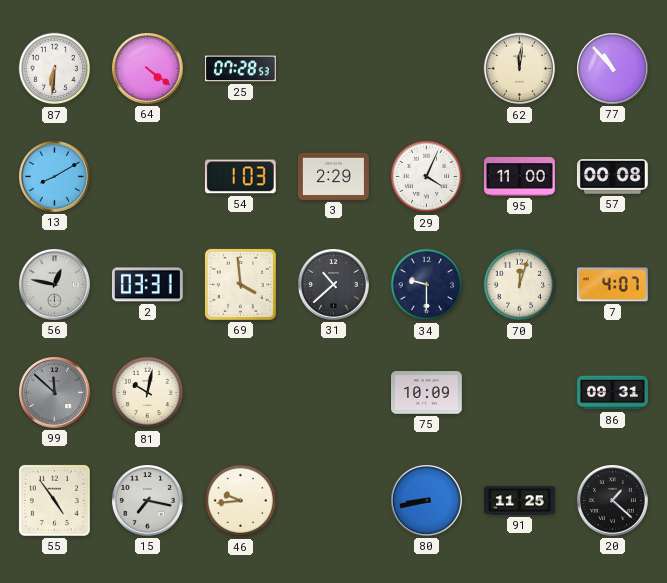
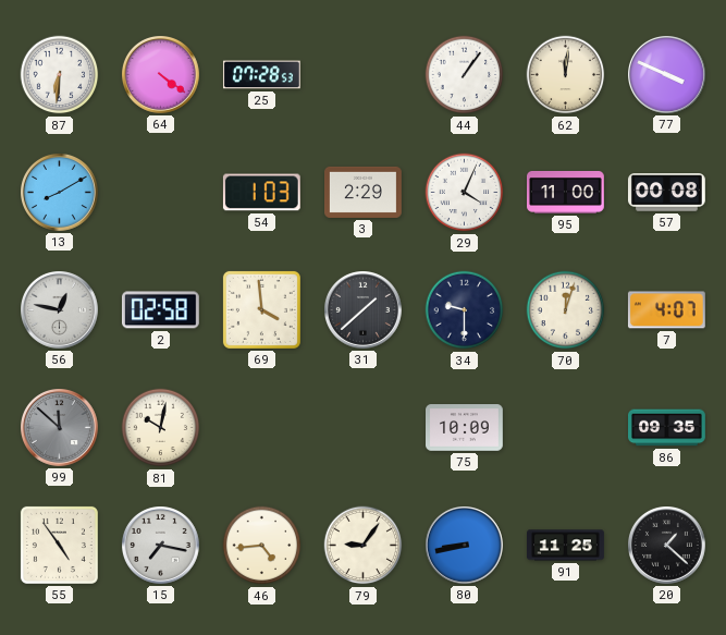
44: none -> 1:06
77: 10:53 -> 3:49
2: 03:31 -> 02:58
31: 10:38 -> 1:38
86: 09:31 -> 09:35
46: 9:44 -> 4:44
79: none -> 9:06
